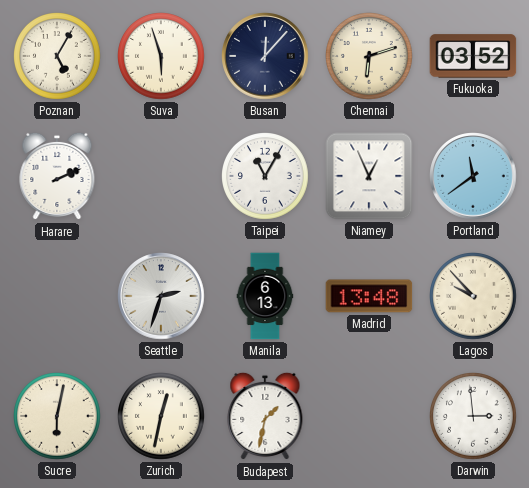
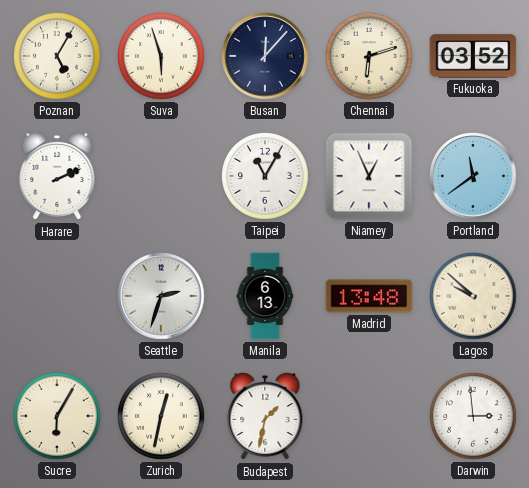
Lagos: 9:53 -> 9:52
Sucre: 6:02 -> 6:05
